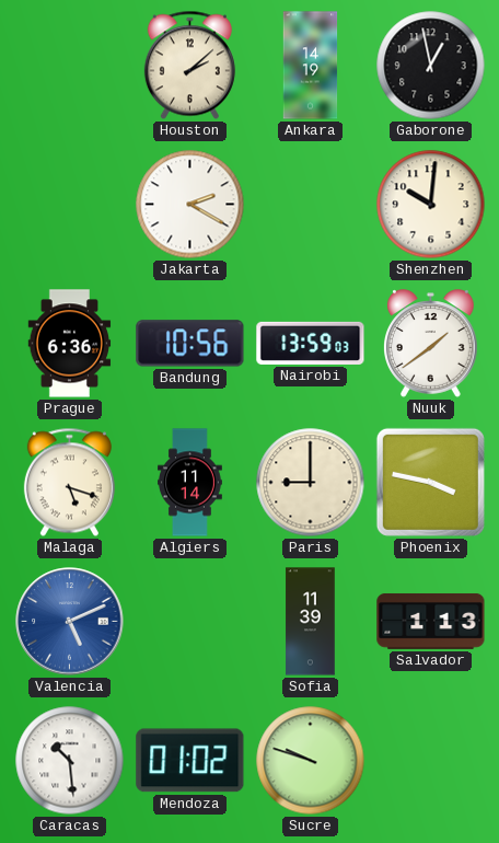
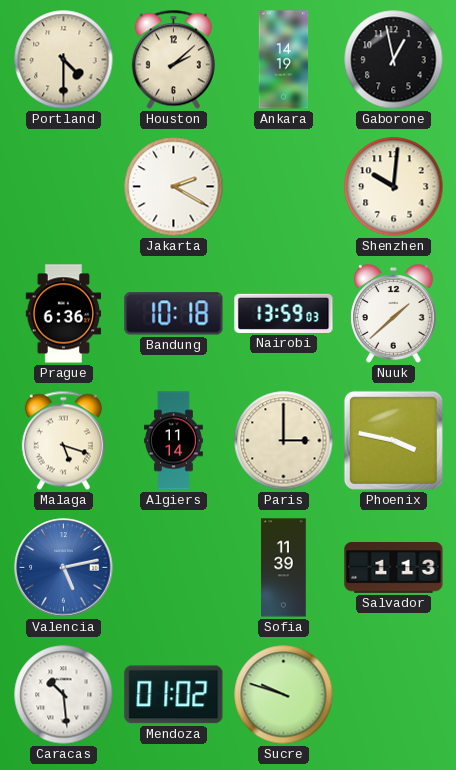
Portland: none -> 4:30
Bandung: 10:56 -> 10:18
Nuuk: 1:39 -> 1:38
Paris: 9:00 -> 3:00
Valencia: 5:11 -> 5:13
